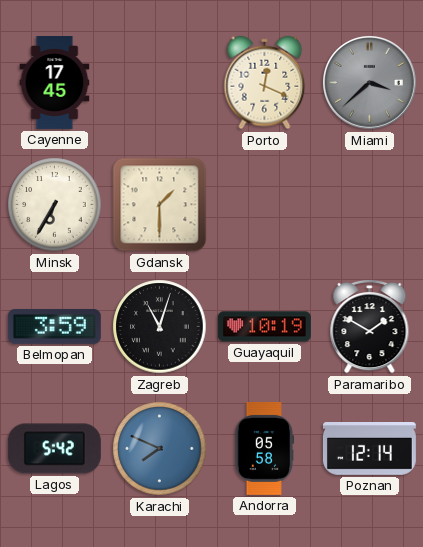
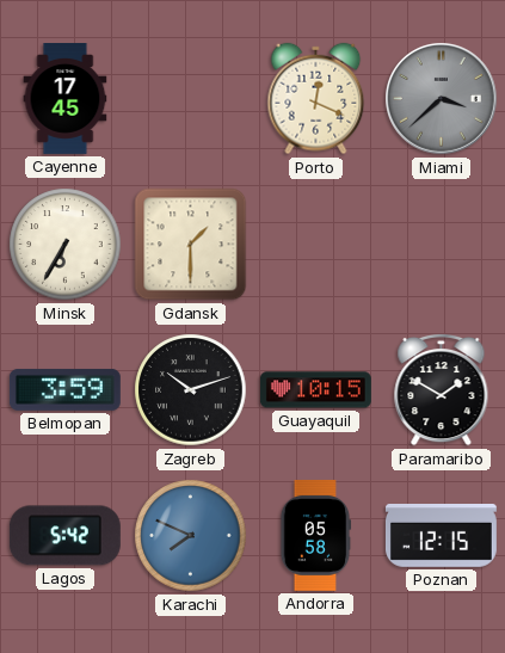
Zagreb: 11:03 -> 10:12
Guayaquil: 10:19 -> 10:15
Poznan: 12:14 -> 12:15
